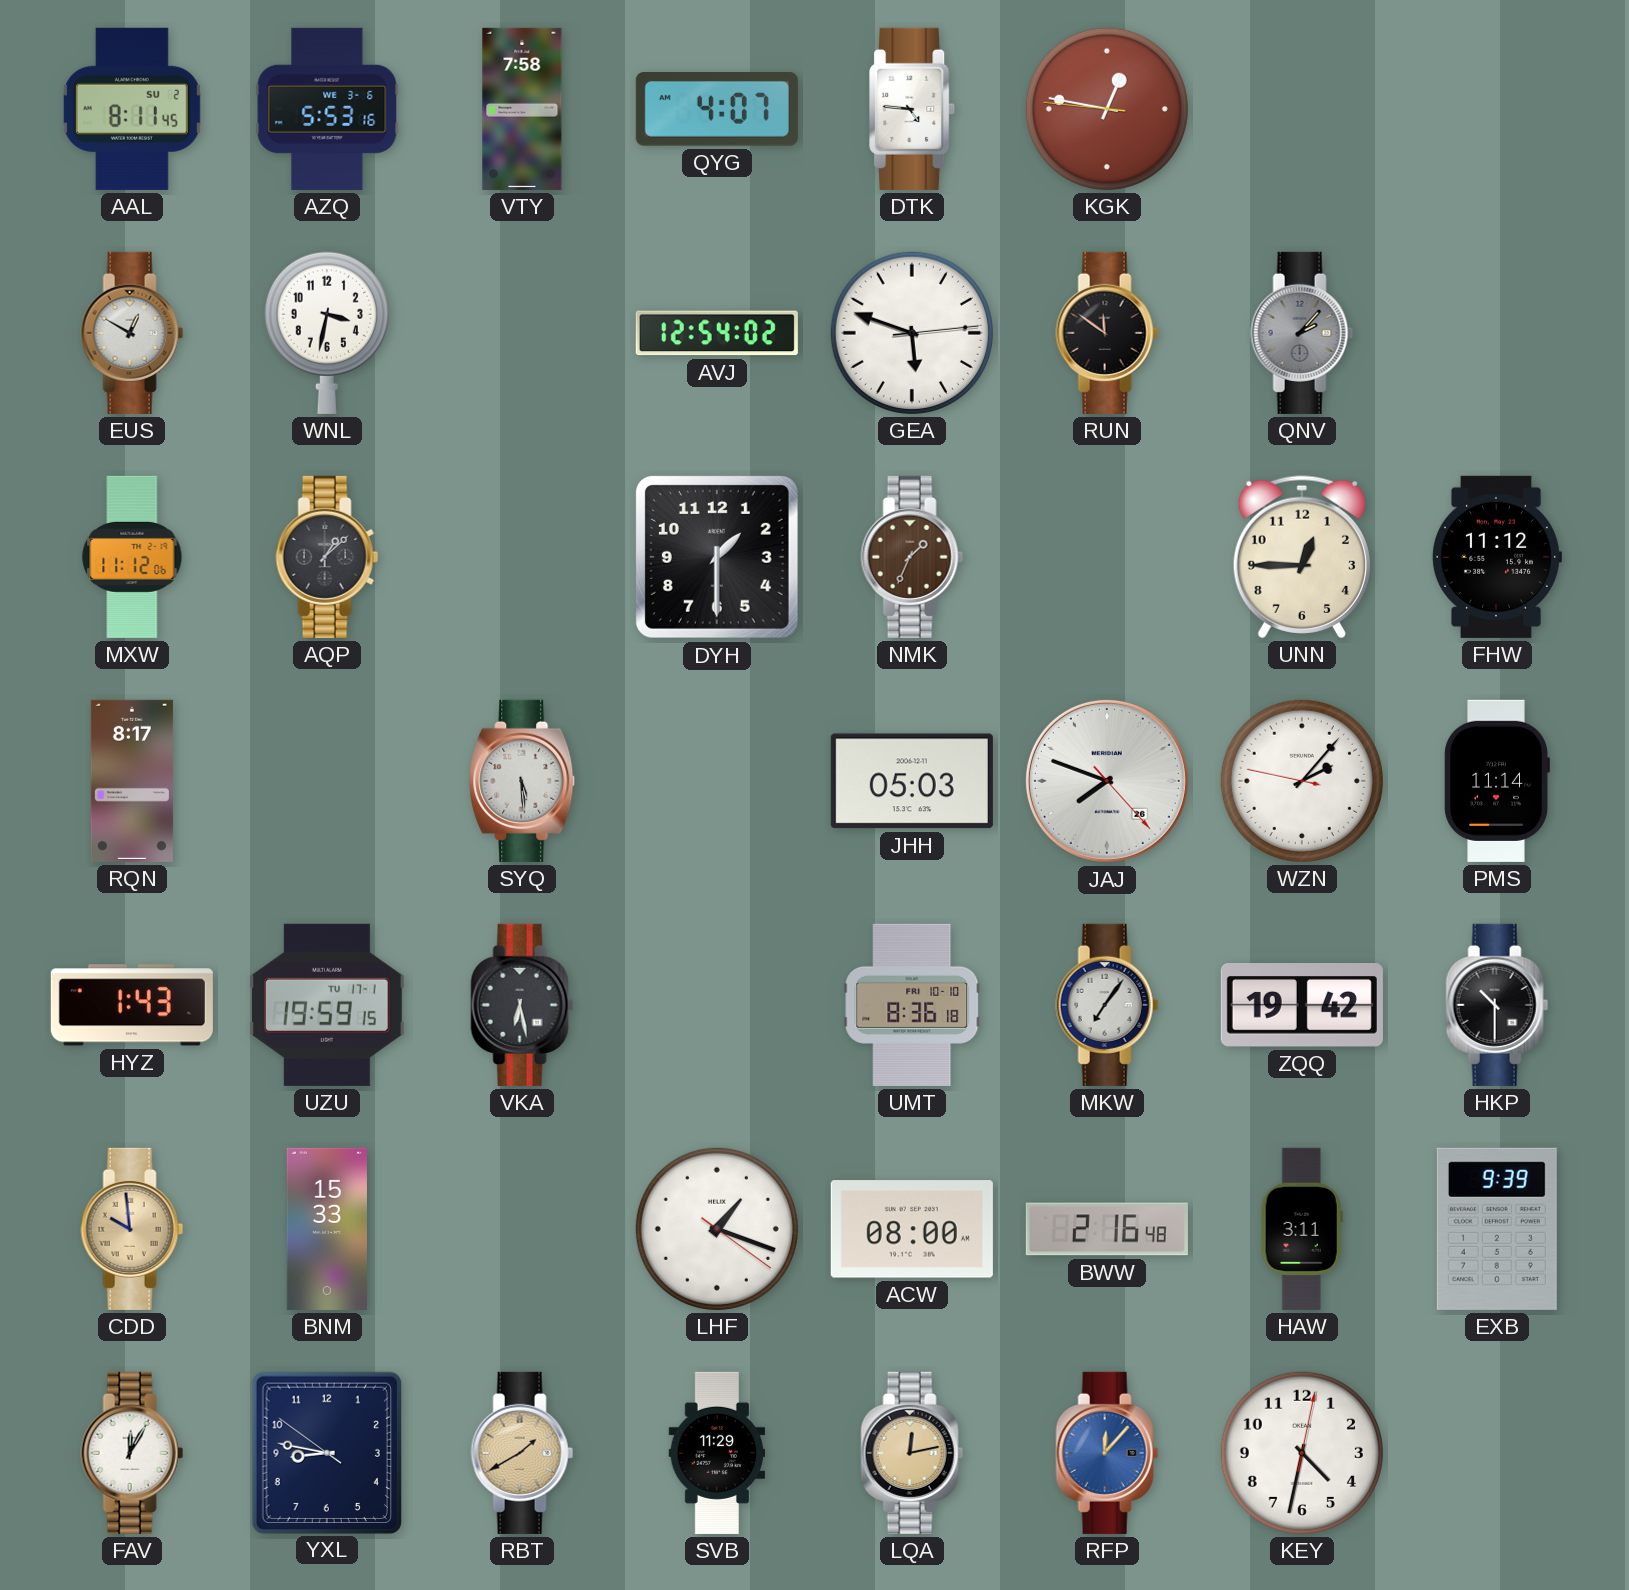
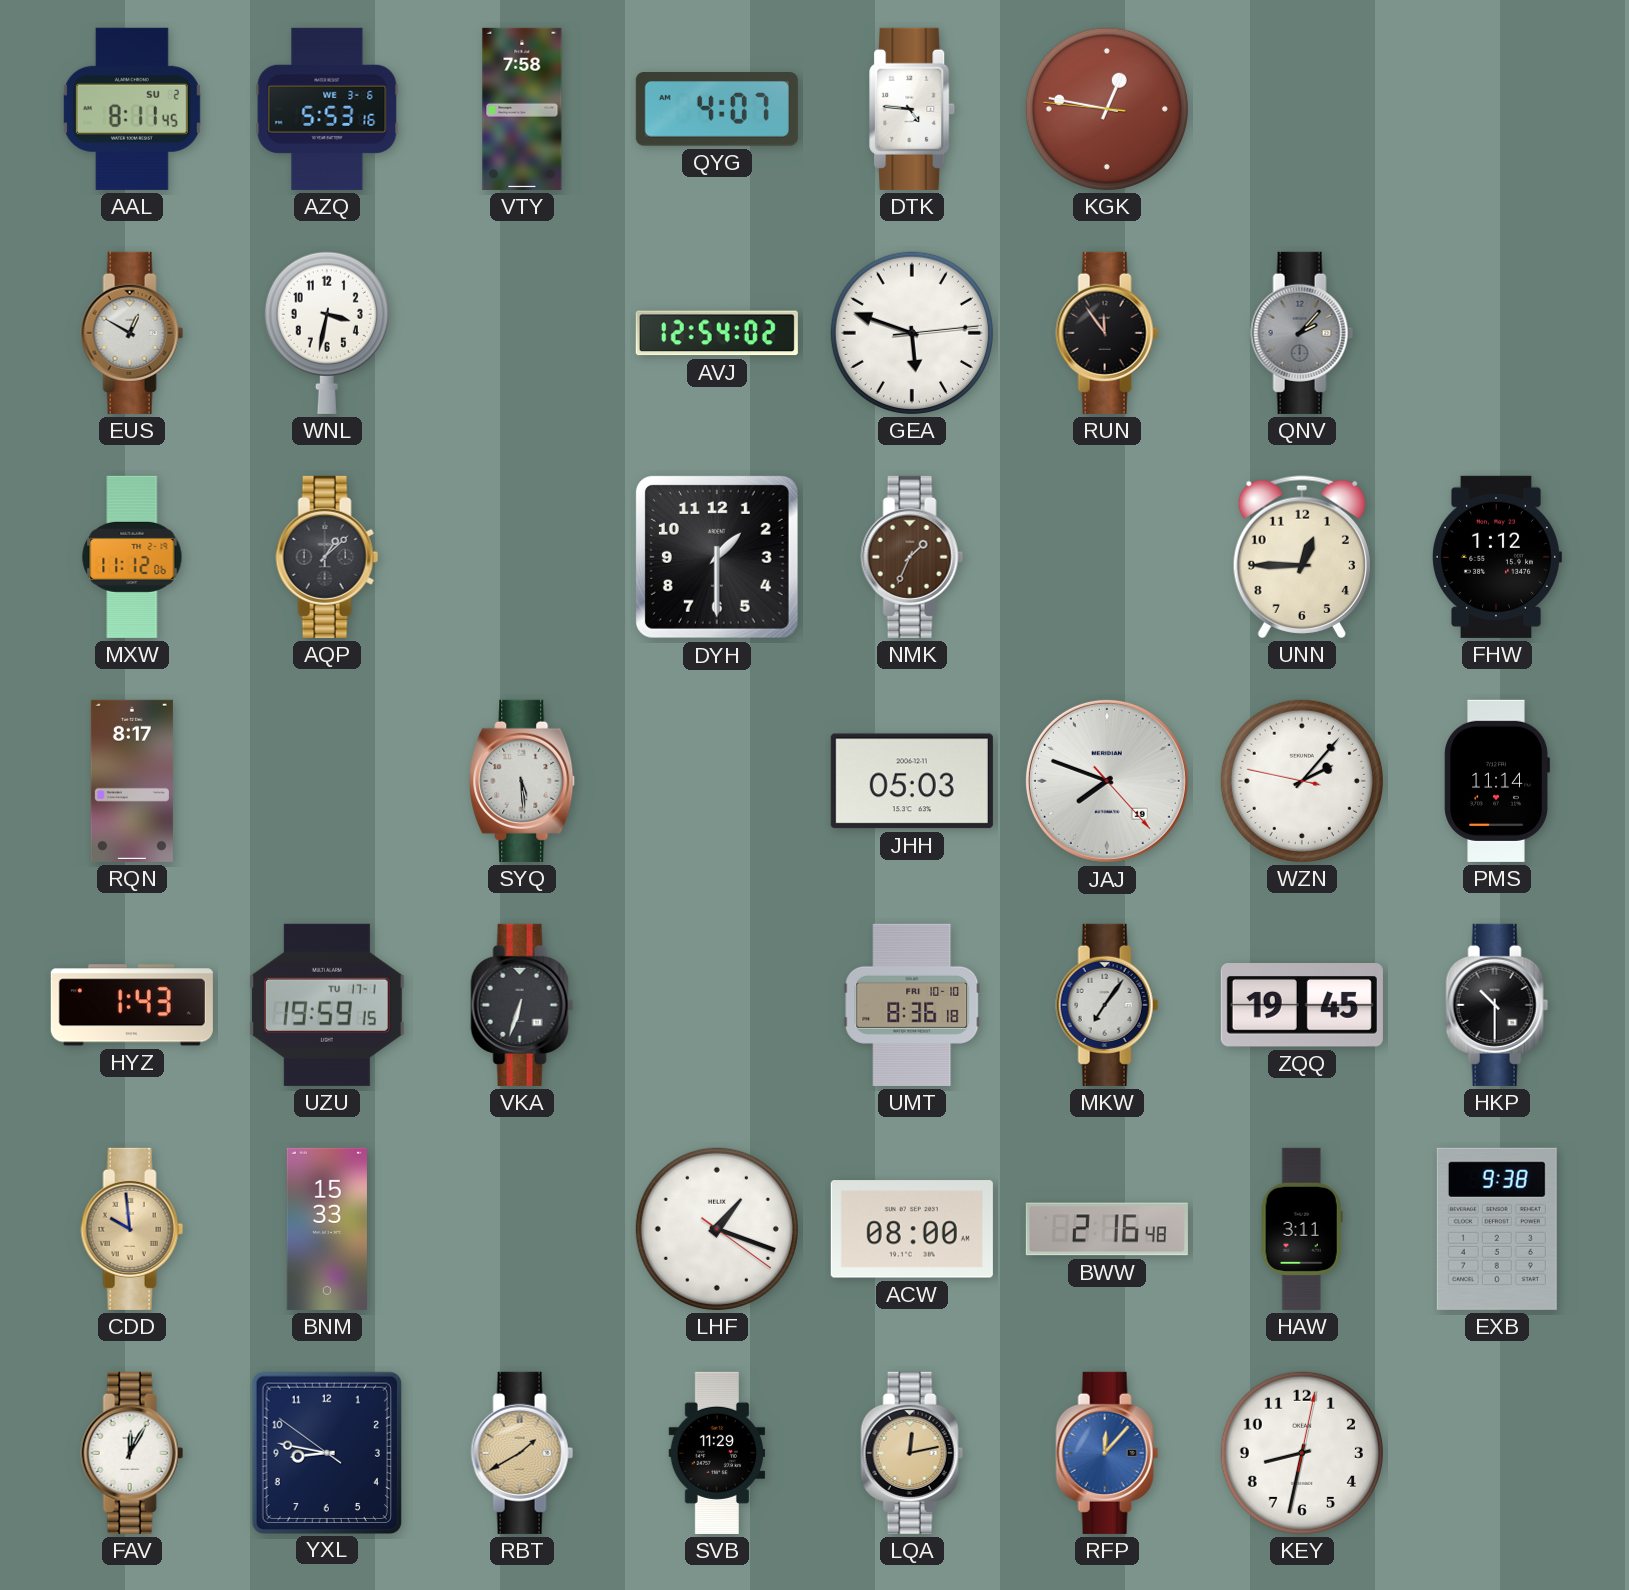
RUN: 11:51 -> 11:54
FHW: 11:12 -> 1:12
JAJ date: 26 -> 19
VKA: 6:28 -> 6:33
ZQQ: 19:42 -> 19:45
EXB: 9:39 -> 9:38
KEY: 4:32 -> 8:32
